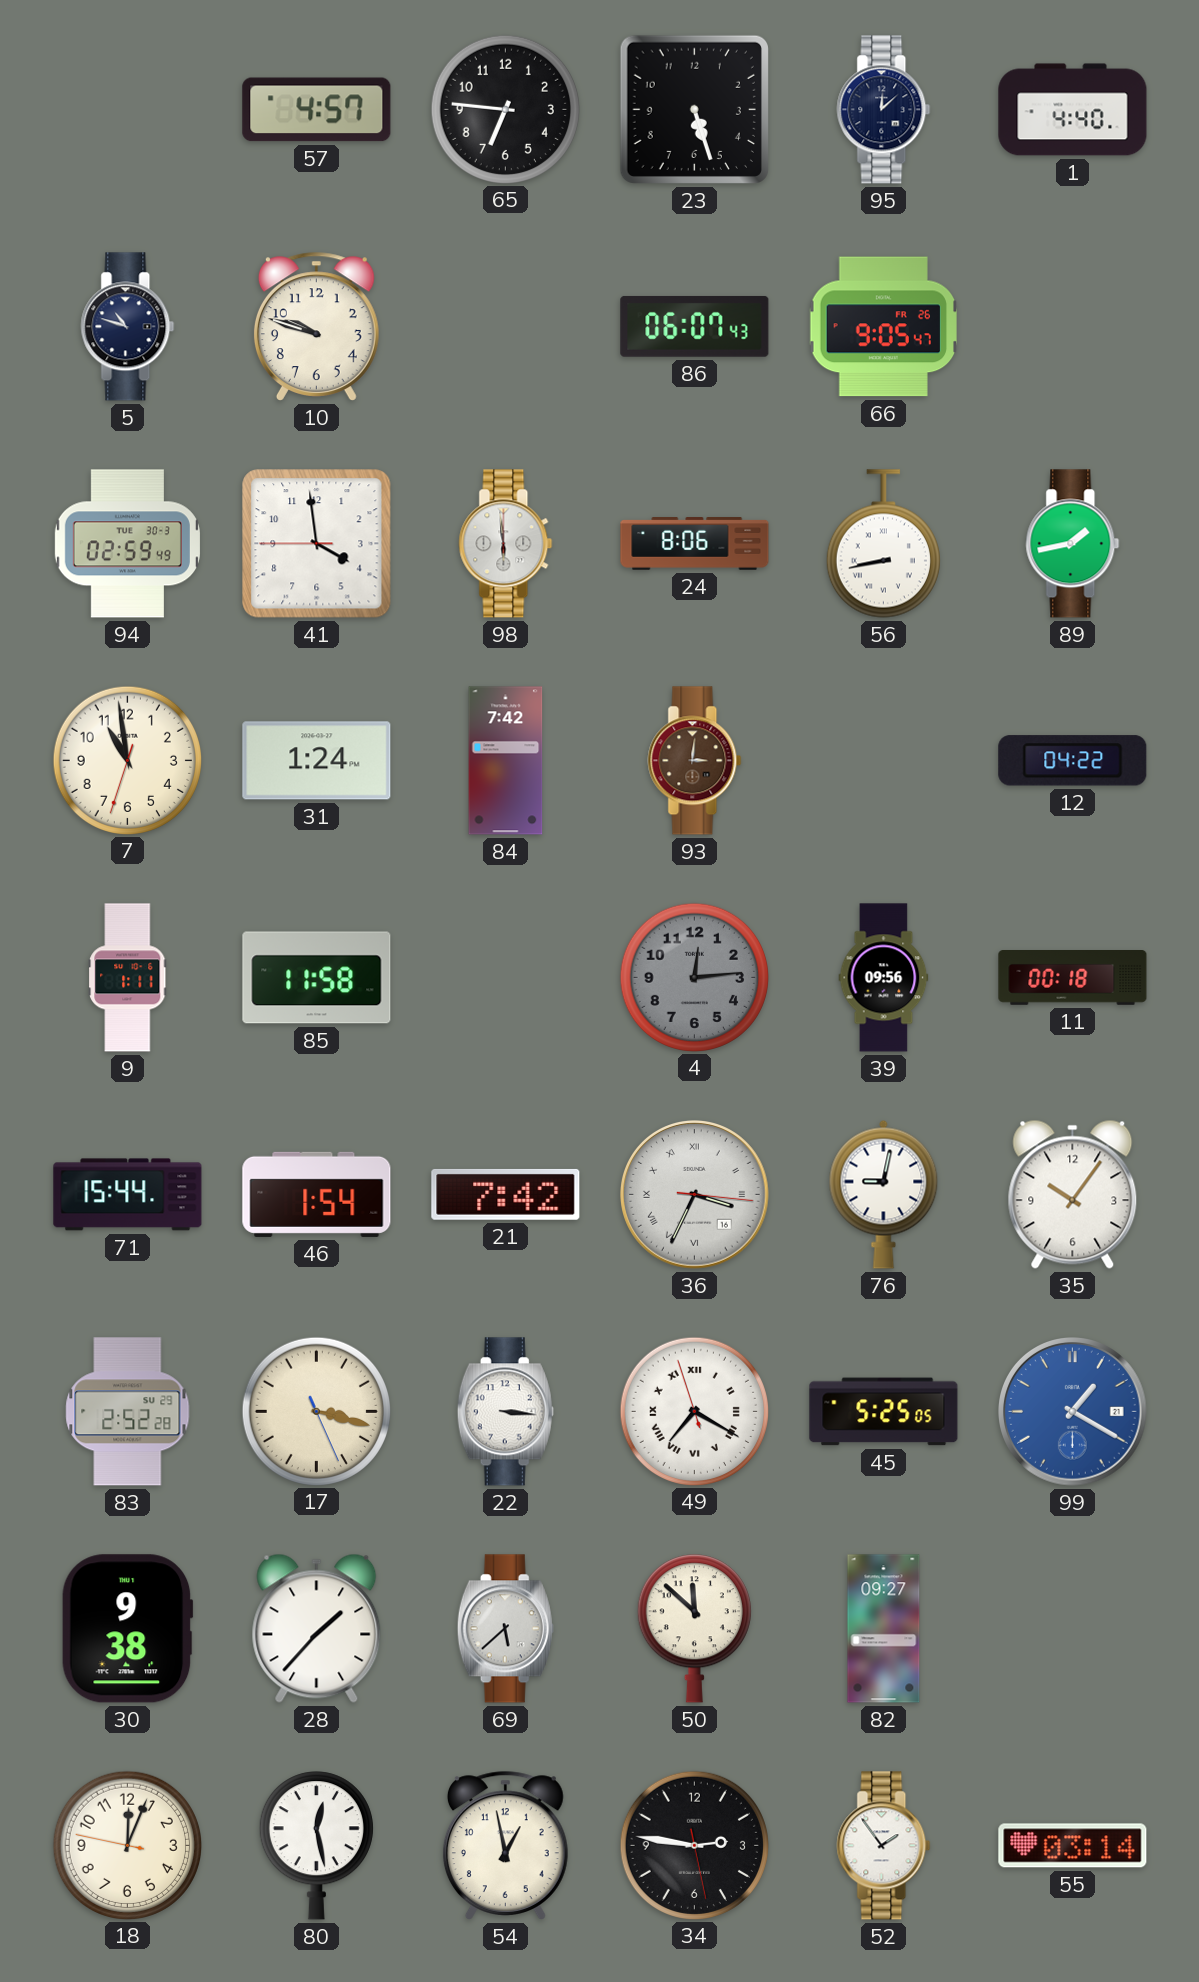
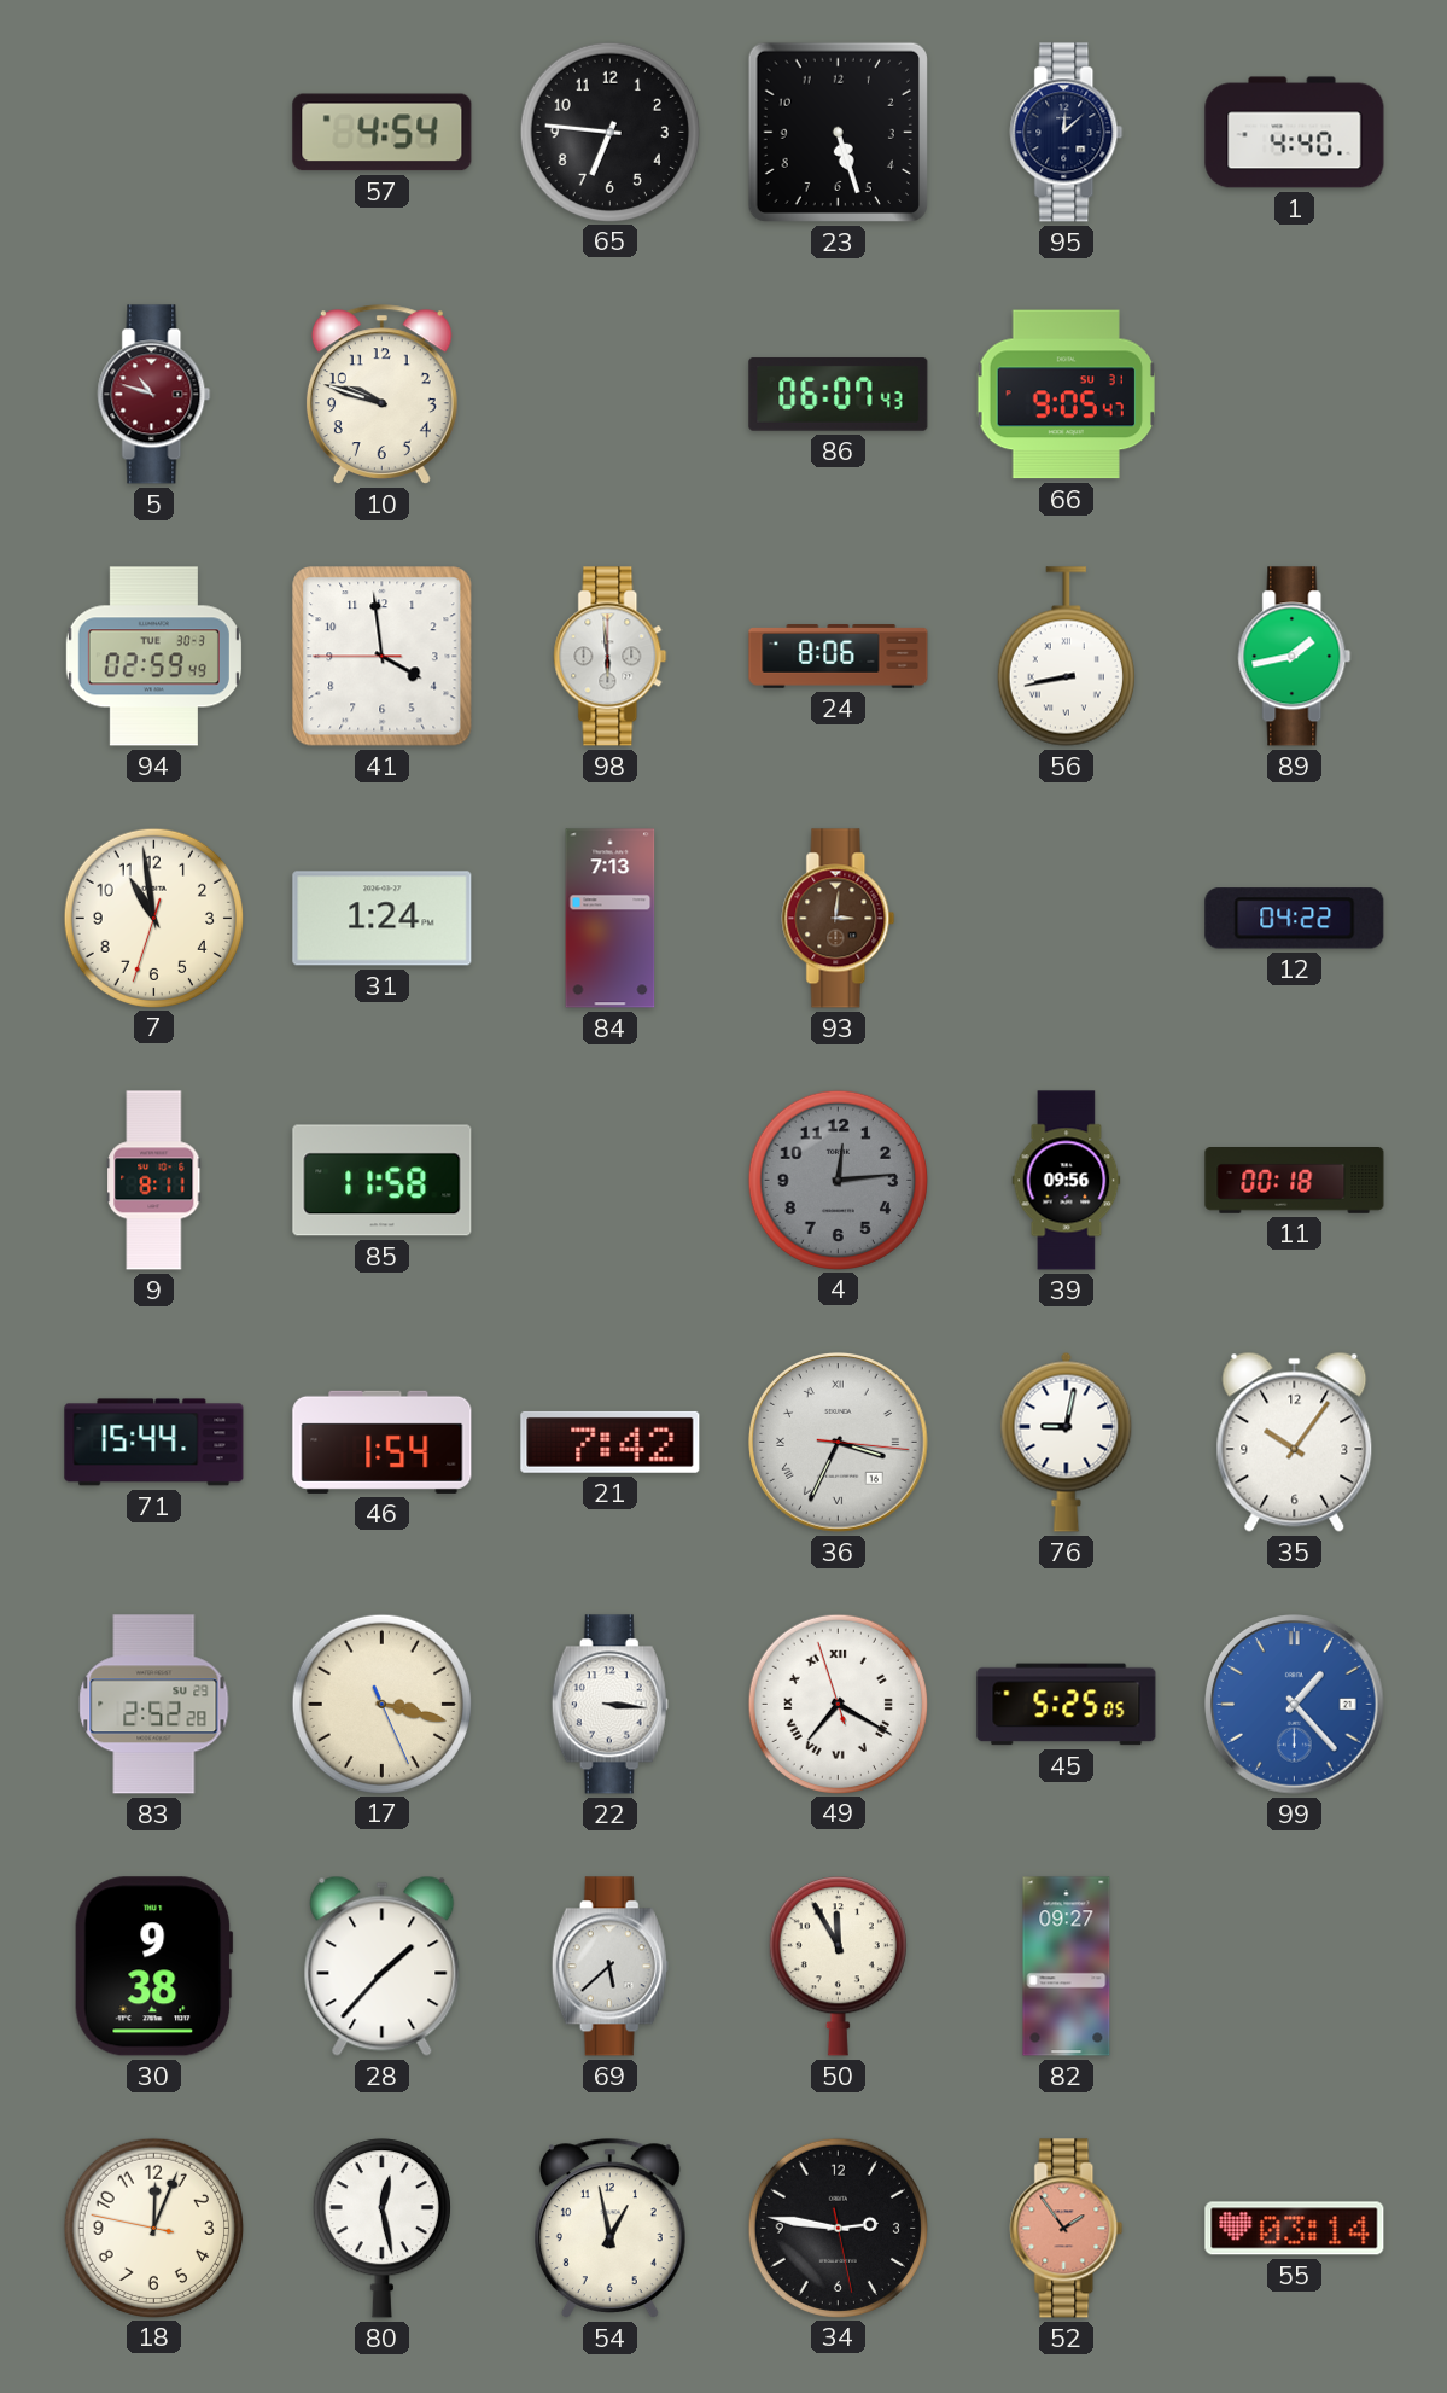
57: 4:57 -> 4:54
5 dial: navy -> burgundy
66 date: FR 26 -> SU 31
84: 7:42 -> 7:13
9: 1:11 -> 8:11
99: 1:20 -> 1:23
50: 11:52 -> 11:55
52 dial: white -> salmon
